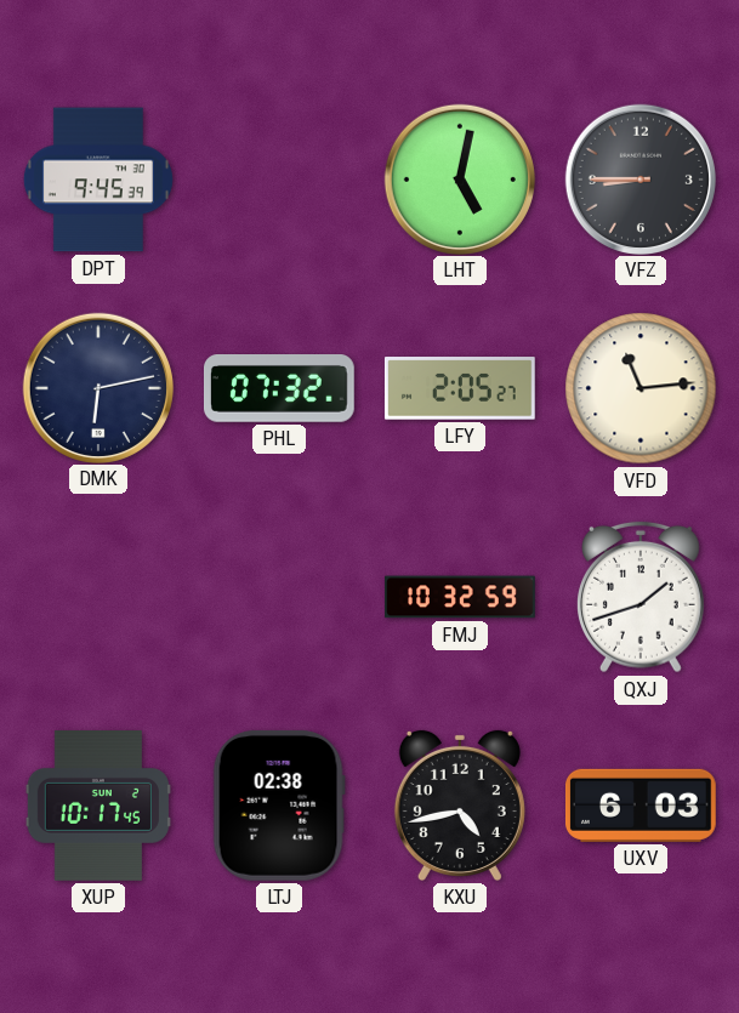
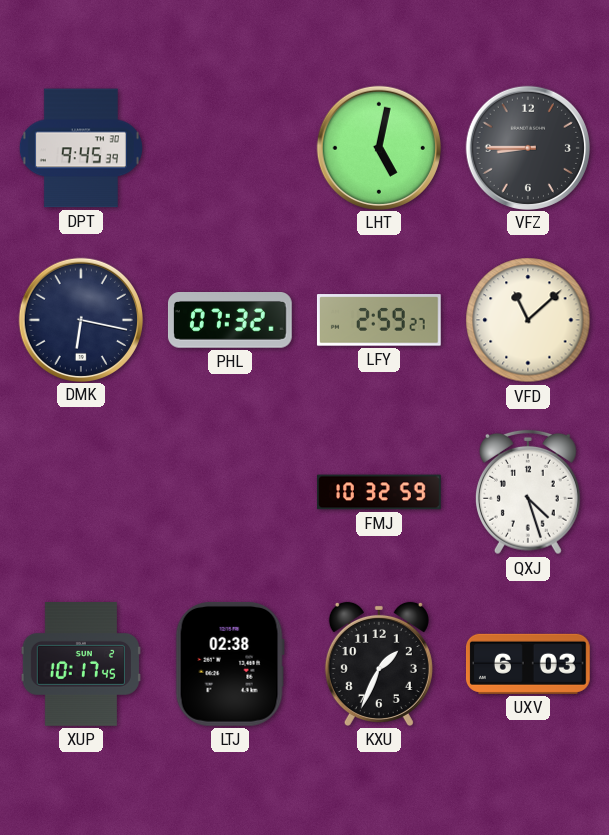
DMK: 6:13 -> 6:17
LFY: 2:05 -> 2:59
VFD: 11:14 -> 11:08
QXJ: 1:42 -> 4:27
KXU: 4:43 -> 1:34
